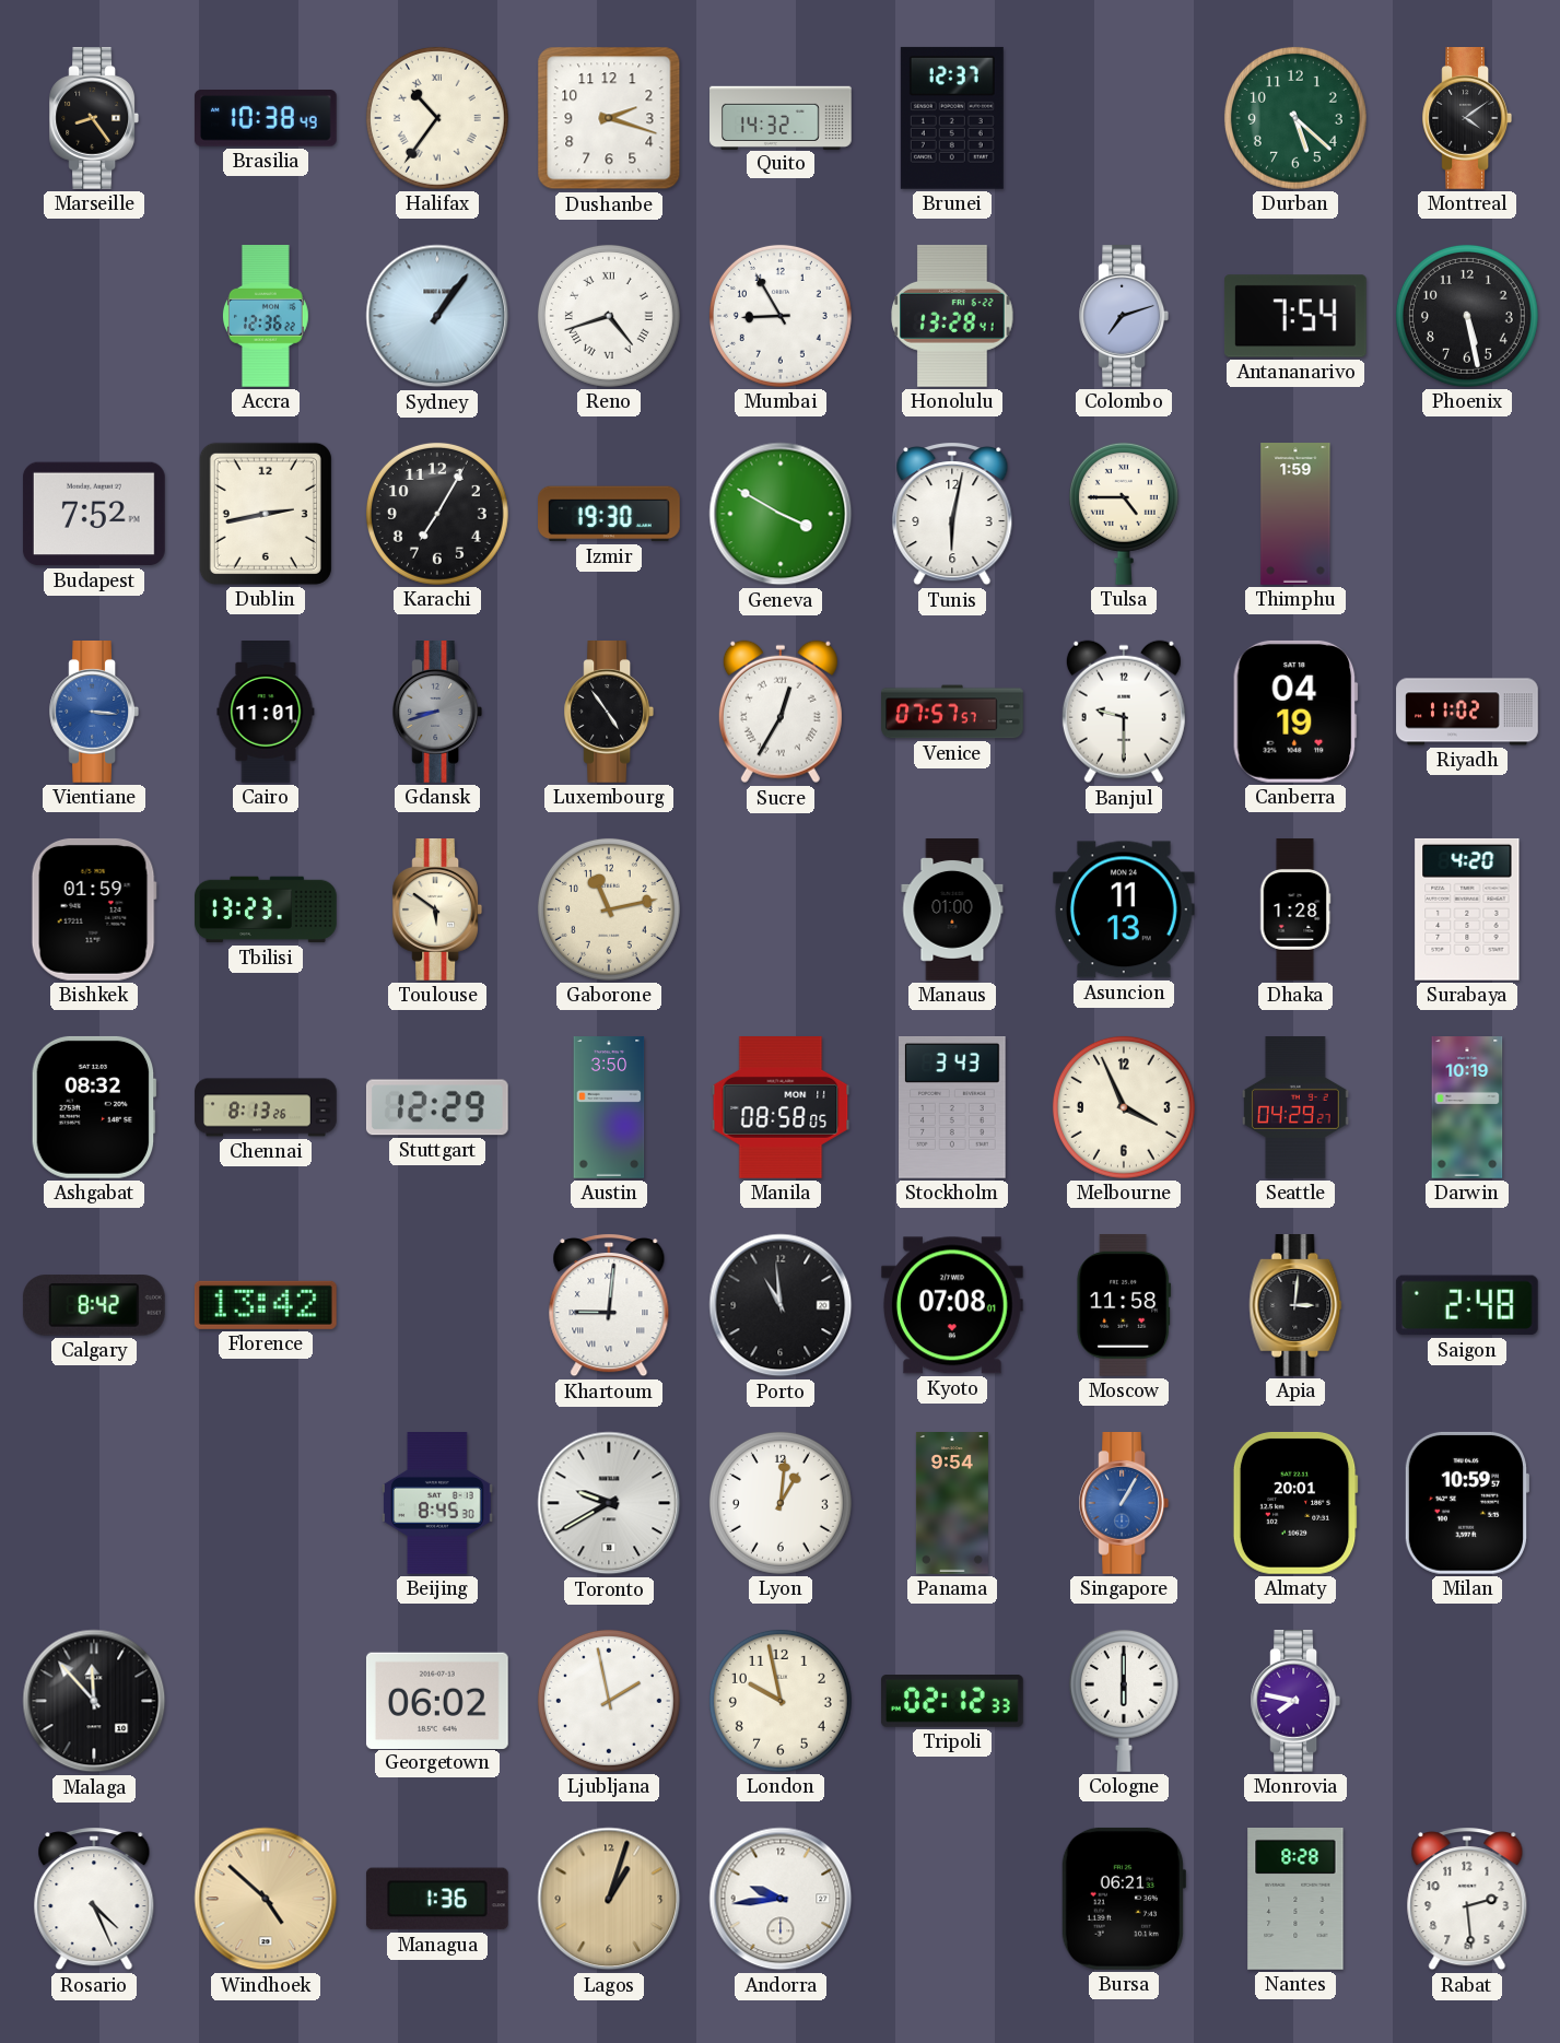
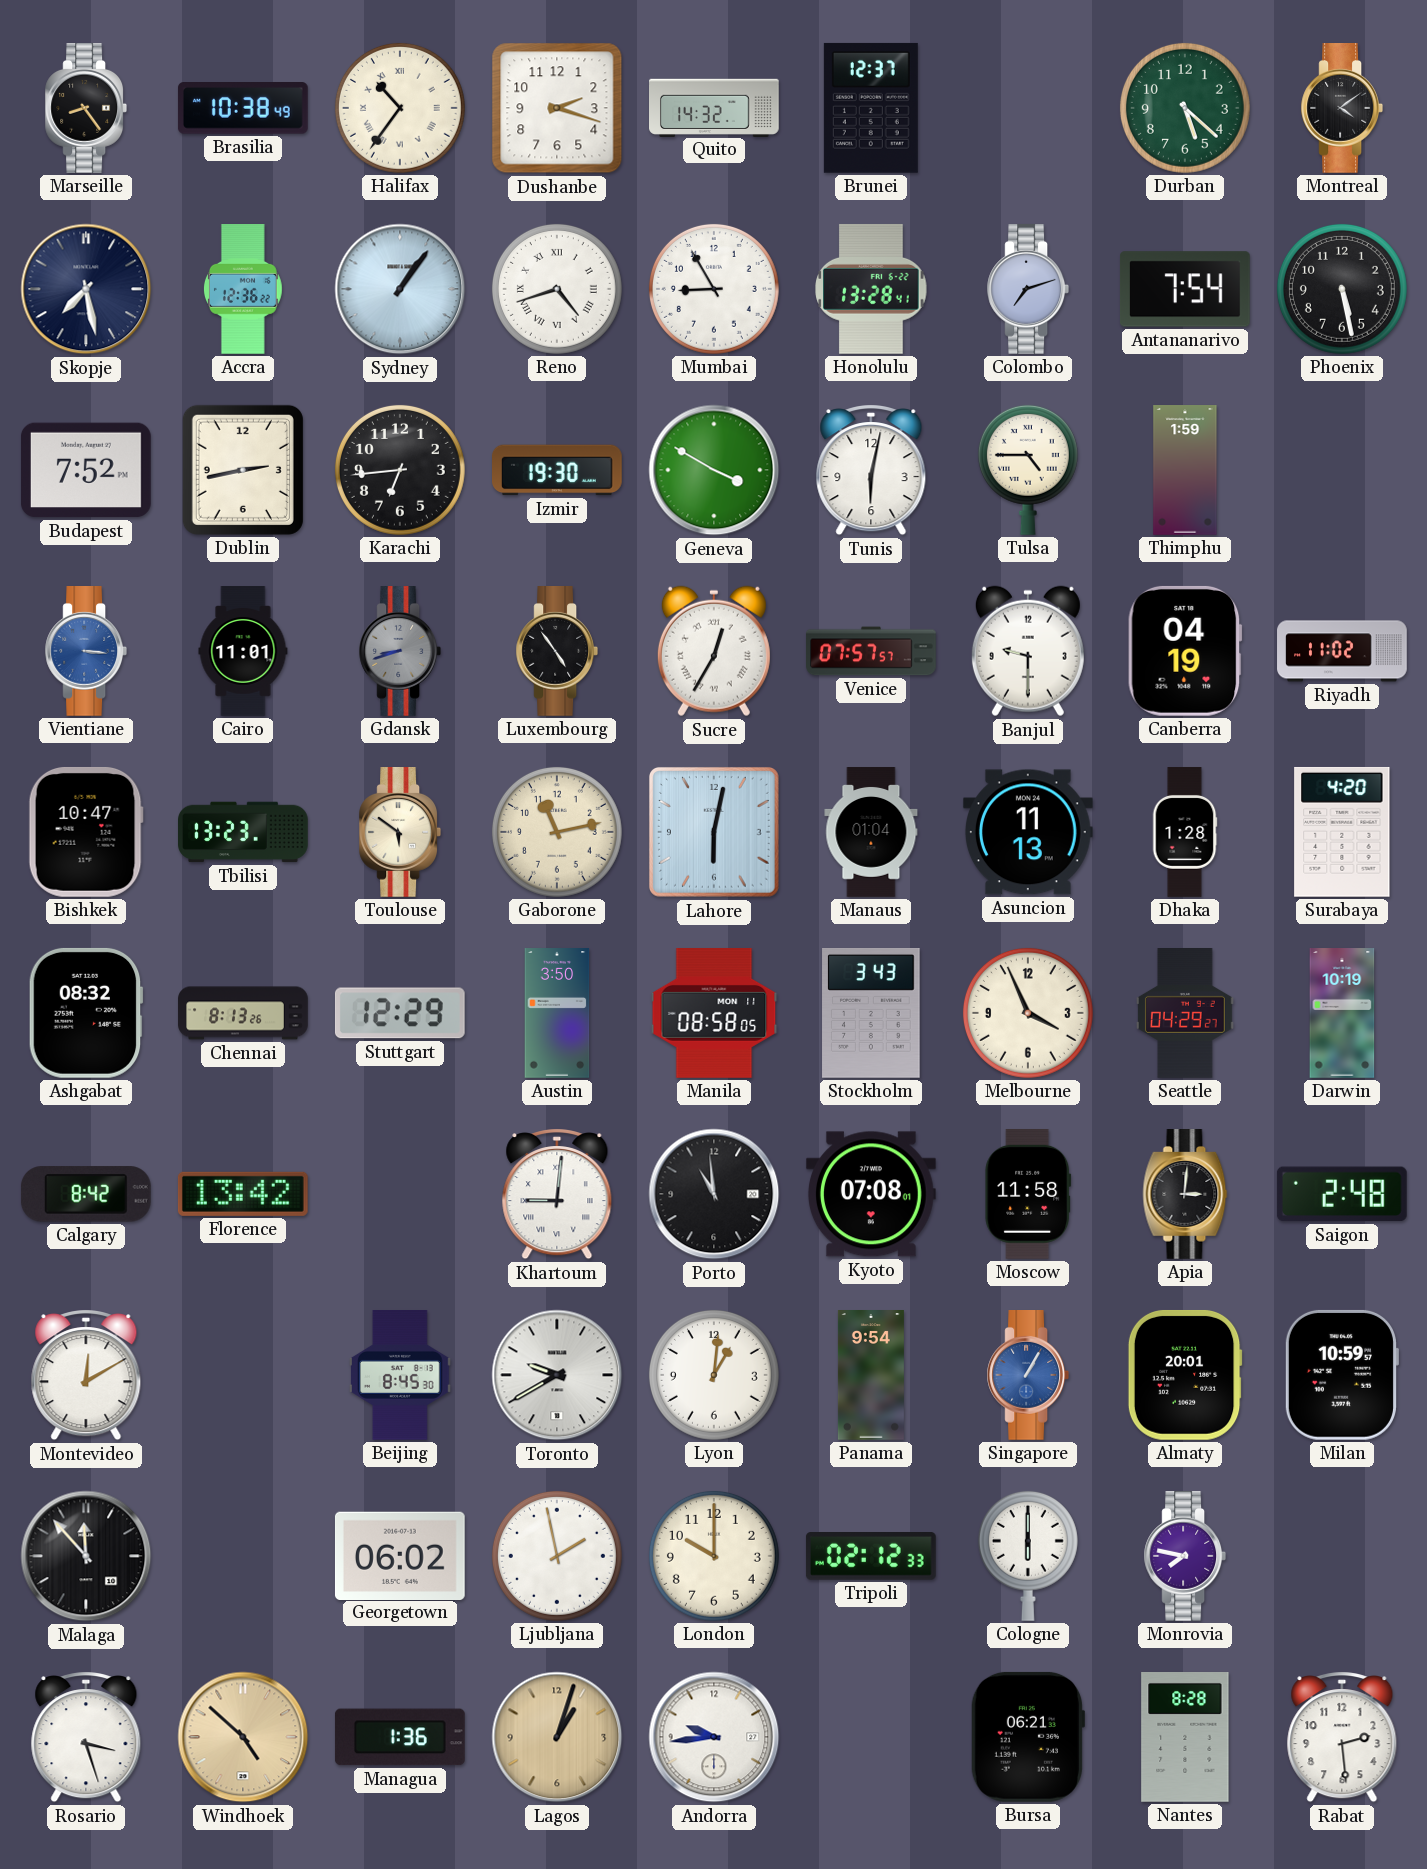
Skopje: none -> 7:28
Karachi: 7:05 -> 6:44
Bishkek: 01:59 -> 10:47
Lahore: none -> 6:02
Manaus: 01:00 -> 01:04
Montevideo: none -> 12:10
London: 9:58 -> 10:00
Rosario: 4:26 -> 3:27
